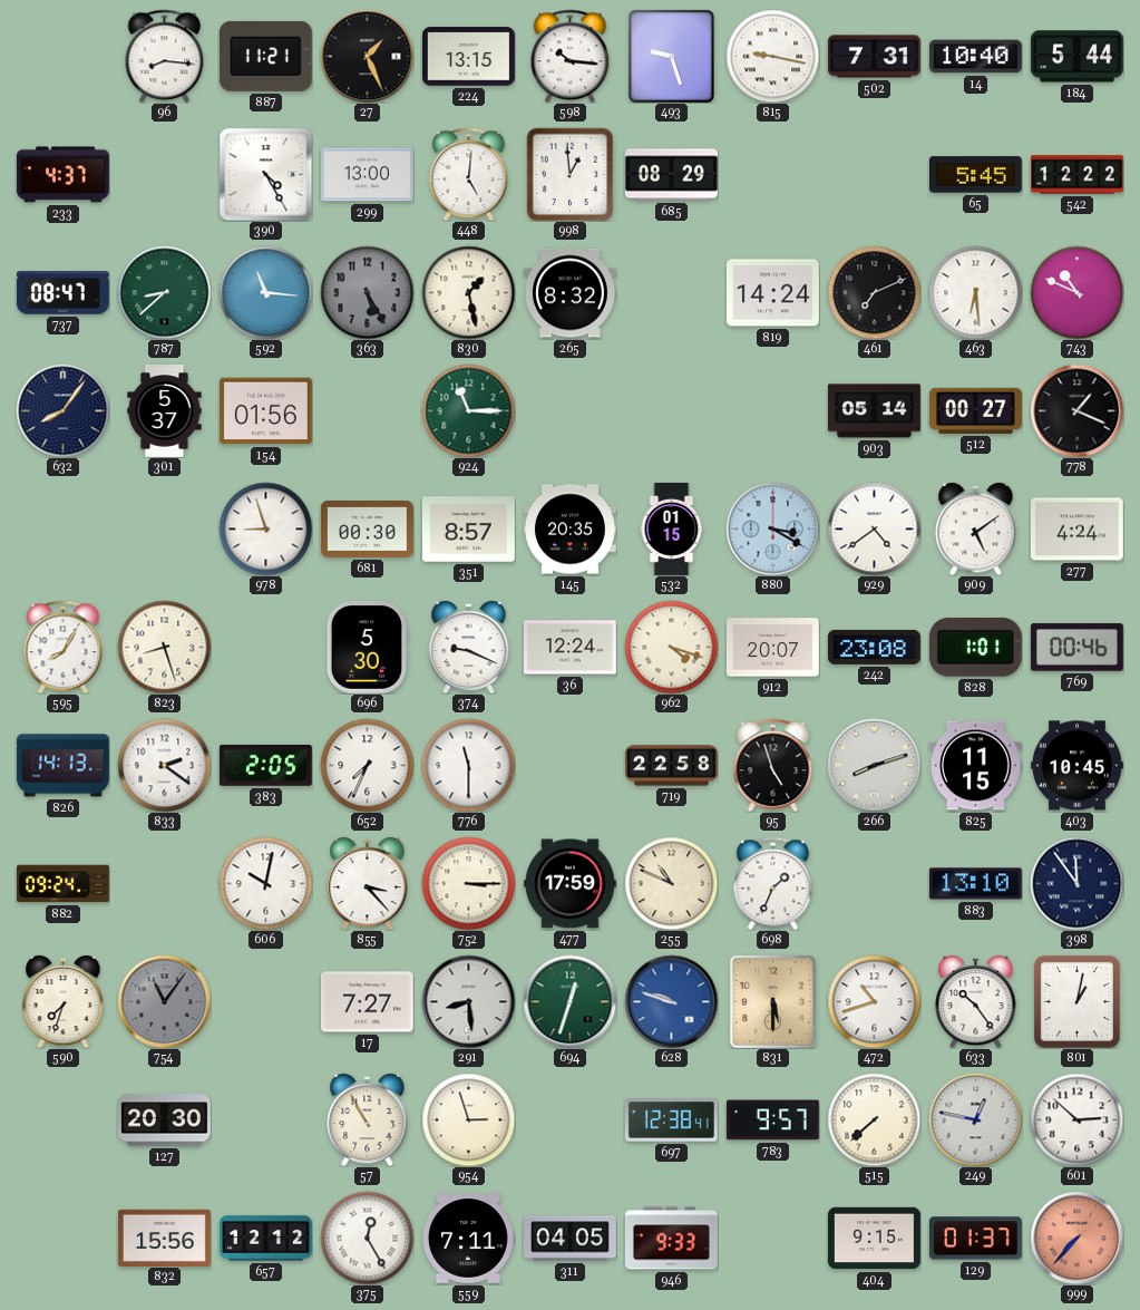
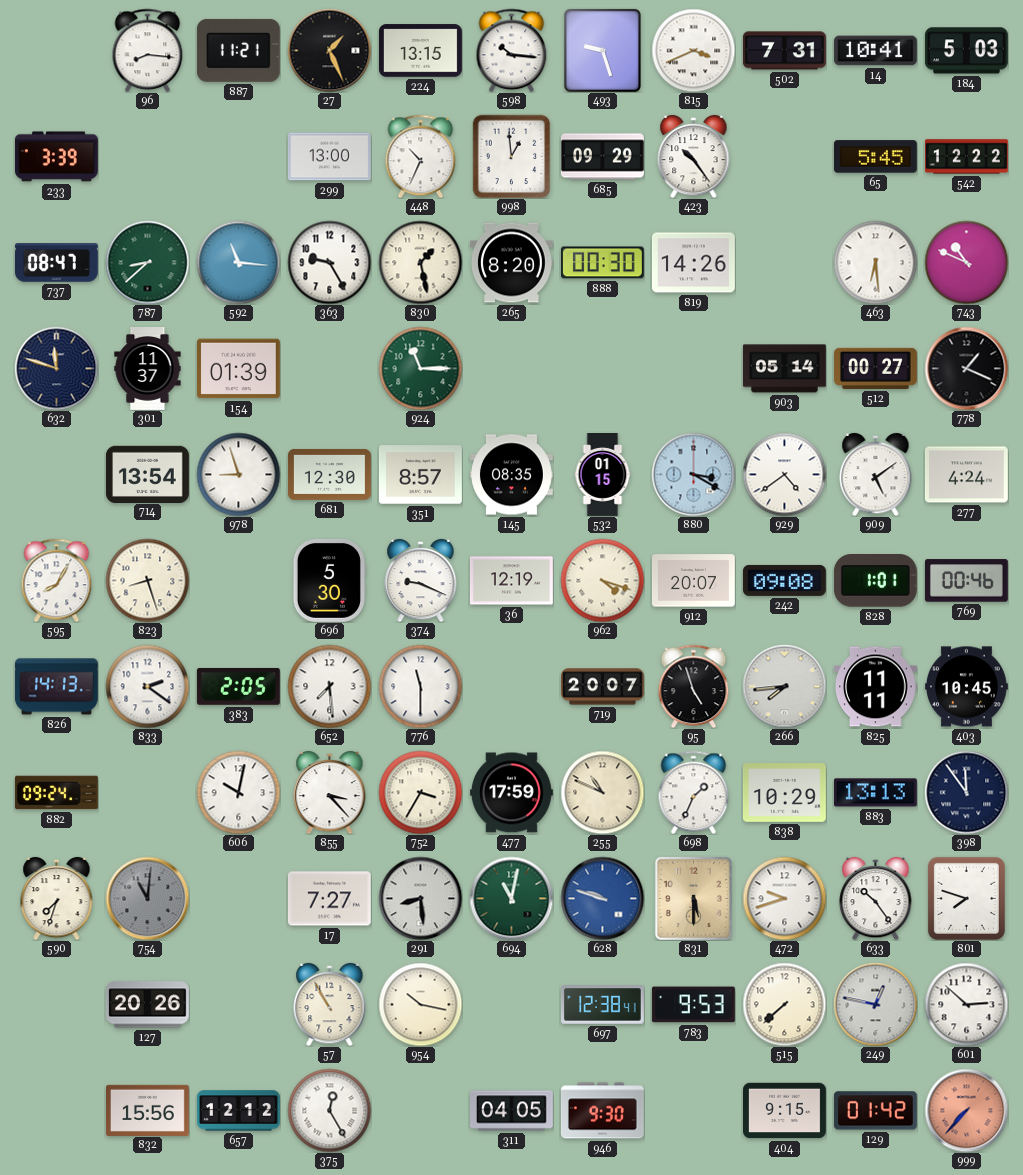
815: 9:17 -> 3:41
14: 10:40 -> 10:41
184: 5:44 -> 5:03
233: 4:37 -> 3:39
390: 4:25 -> none
448: 5:01 -> 10:34
685: 08:29 -> 09:29
423: none -> 10:24
363: 5:25 -> 9:25
363 dial: grey -> white
265: 8:32 -> 8:20
888: none -> 00:30
819: 14:24 -> 14:26
461: 7:11 -> none
632: 8:06 -> 11:48
301: 5:37 -> 11:37
154: 01:56 -> 01:39
714: none -> 13:54
681: 00:30 -> 12:30
145: 20:35 -> 08:35
36: 12:24 -> 12:19
242: 23:08 -> 09:08
652: 7:34 -> 7:29
719: 22:58 -> 20:07
266: 8:12 -> 7:44
825: 11:15 -> 11:11
752: 3:15 -> 3:35
838: none -> 10:29
883: 13:10 -> 13:13
754: 11:06 -> 11:01
694: 12:33 -> 11:02
472: 10:42 -> 9:42
801: 1:02 -> 7:48
127: 20:30 -> 20:26
954: 2:57 -> 10:17
783: 9:57 -> 9:53
559: 7:11 -> none
946: 9:33 -> 9:30
129: 01:37 -> 01:42
